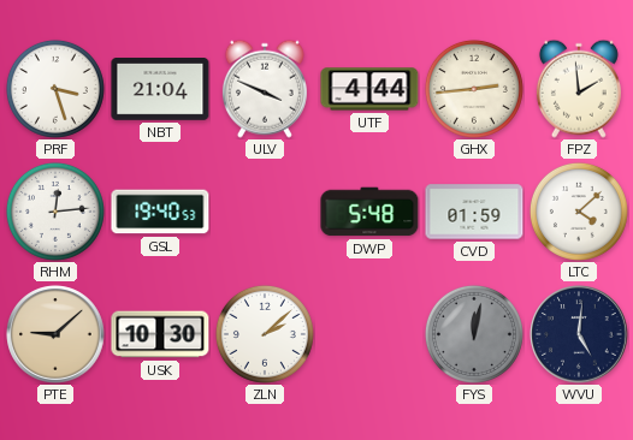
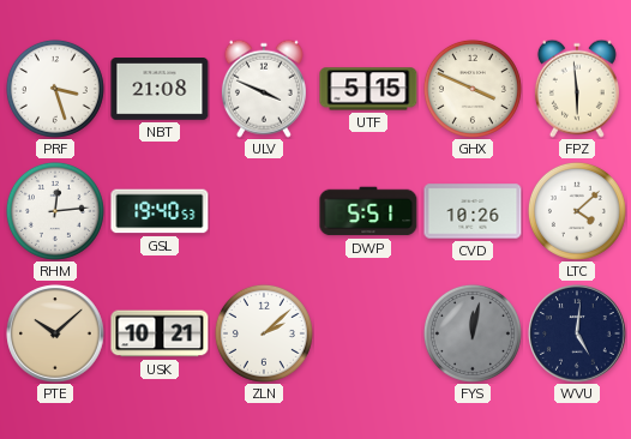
NBT: 21:04 -> 21:08
UTF: 4:44 -> 5:15
GHX: 2:44 -> 3:49
FPZ: 1:59 -> 5:59
DWP: 5:48 -> 5:51
CVD: 01:59 -> 10:26
PTE: 9:08 -> 10:08
USK: 10:30 -> 10:21
